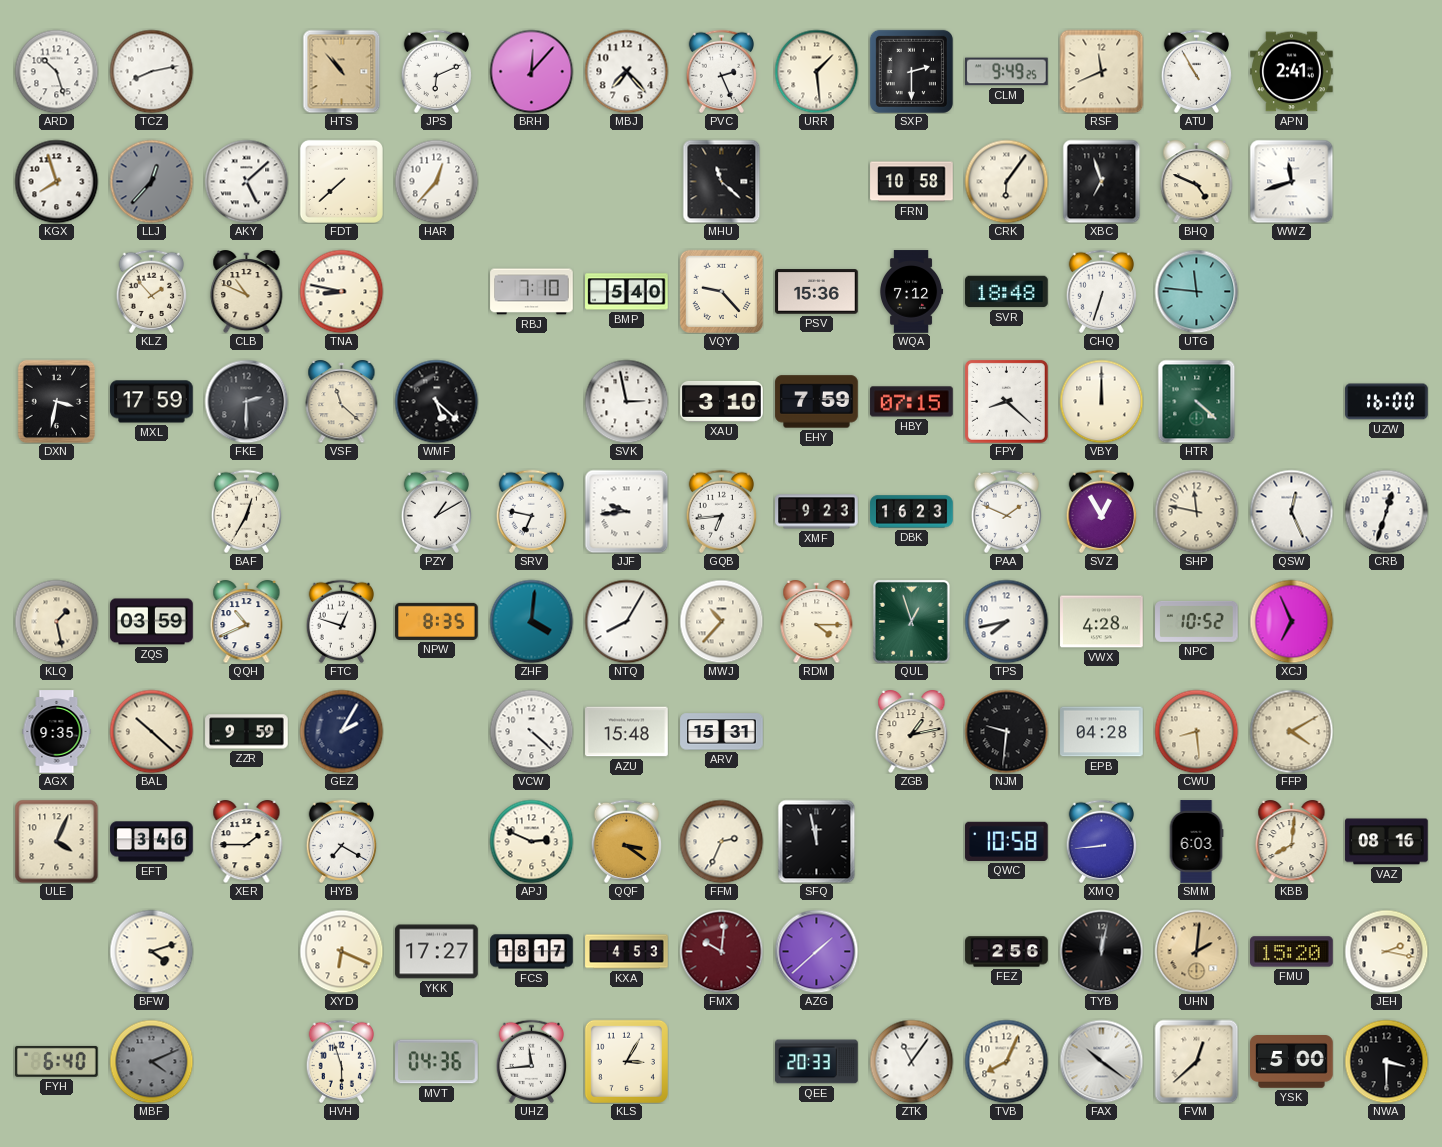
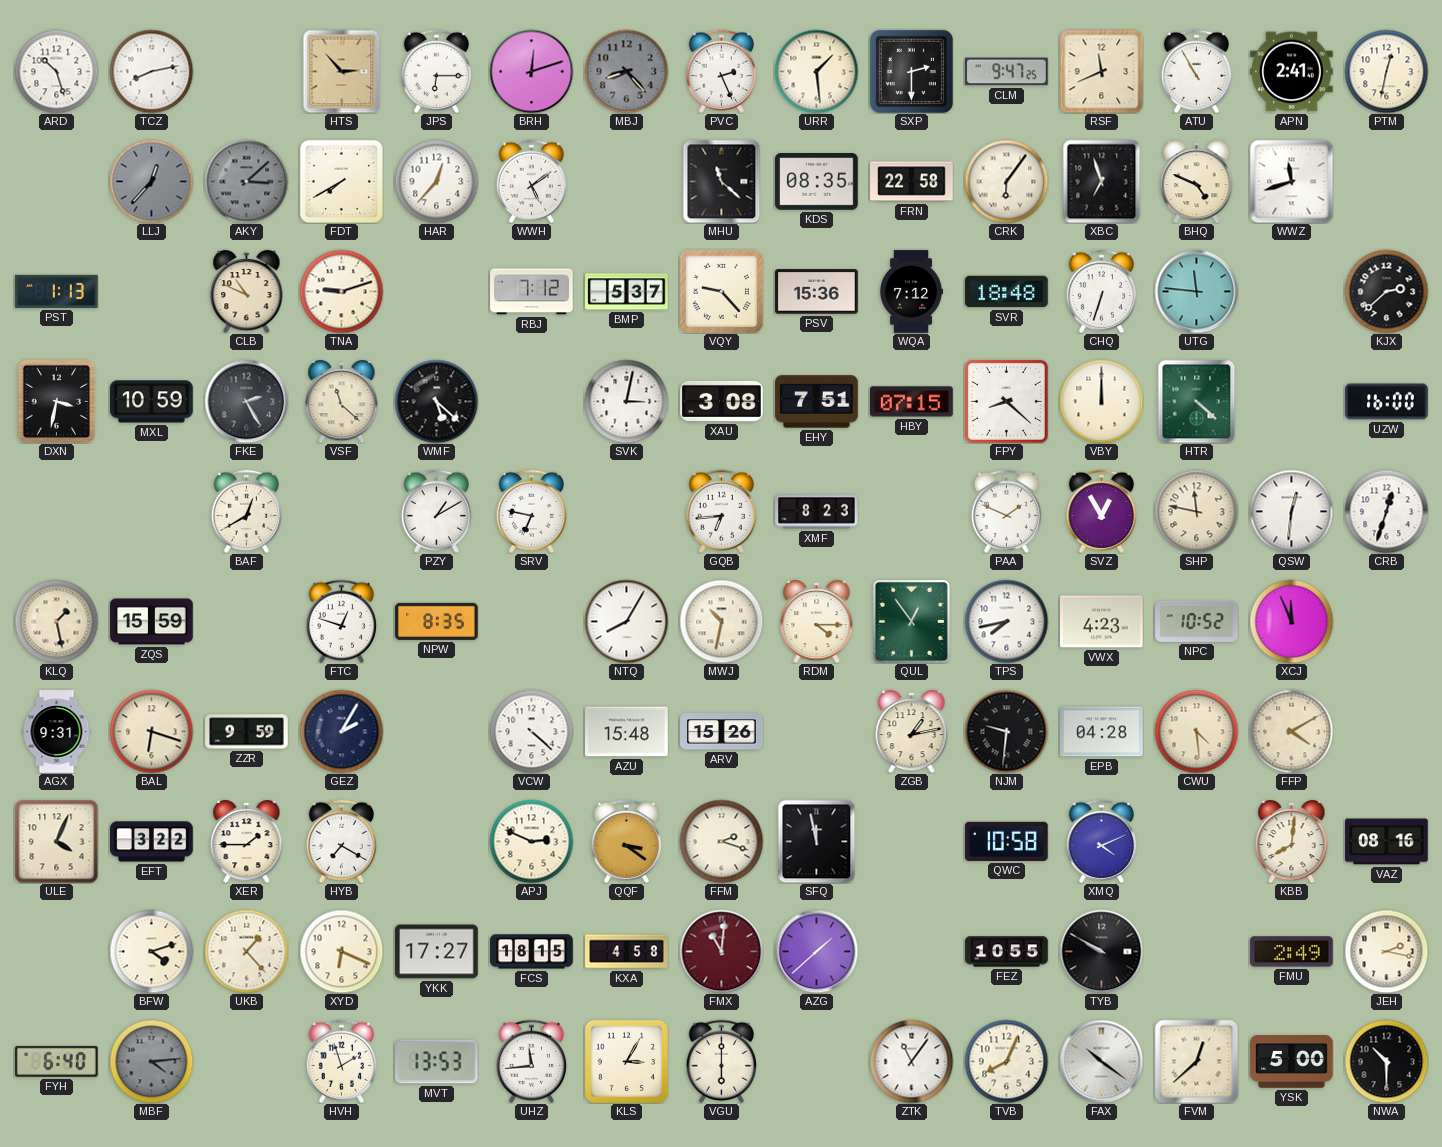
HTS: 10:53 -> 2:53
JPS: 6:11 -> 6:15
BRH: 12:07 -> 12:12
MBJ: 7:23 -> 8:23
MBJ dial: white -> grey
CLM: 9:49 -> 9:47
PTM: none -> 12:32
KGX: 7:57 -> none
AKY: 5:08 -> 3:08
AKY dial: white -> grey
FDT: 7:38 -> 7:40
WWH: none -> 5:09
KDS: none -> 08:35
FRN: 10:58 -> 22:58
PST: none -> 1:13
KLZ: 1:53 -> none
TNA: 8:47 -> 9:12
RBJ: 7:10 -> 7:12
BMP: 5:40 -> 5:37
KJX: none -> 2:38
MXL: 17:59 -> 10:59
FKE: 2:30 -> 2:25
SVK: 2:58 -> 3:02
XAU: 3:10 -> 3:08
EHY: 7:59 -> 7:51
BAF: 12:35 -> 12:40
JJF: 9:44 -> none
XMF: 9:23 -> 8:23
DBK: 16:23 -> none
QSW: 12:26 -> 12:31
ZQS: 03:59 -> 15:59
QQH: 10:41 -> none
ZHF: 4:01 -> none
MWJ: 10:37 -> 10:32
QUL: 12:57 -> 12:54
VWX: 4:28 -> 4:23
XCJ: 6:56 -> 11:56
AGX: 9:35 -> 9:31
BAL: 10:22 -> 6:18
ARV: 15:31 -> 15:26
CWU: 8:29 -> 4:29
EFT: 3:46 -> 3:22
FFM: 2:34 -> 2:18
XMQ: 8:44 -> 4:11
SMM: 6:03 -> none
UKB: none -> 1:23
FCS: 18:17 -> 18:15
KXA: 4:53 -> 4:58
FMX: 10:01 -> 11:01
FEZ: 2:56 -> 10:55
TYB: 12:02 -> 9:50
UHN: 2:01 -> none
FMU: 15:20 -> 2:49
MBF: 4:11 -> 4:14
HVH: 5:57 -> 1:57
MVT: 04:36 -> 13:53
VGU: none -> 6:00
QEE: 20:33 -> none
NWA: 3:30 -> 10:30
